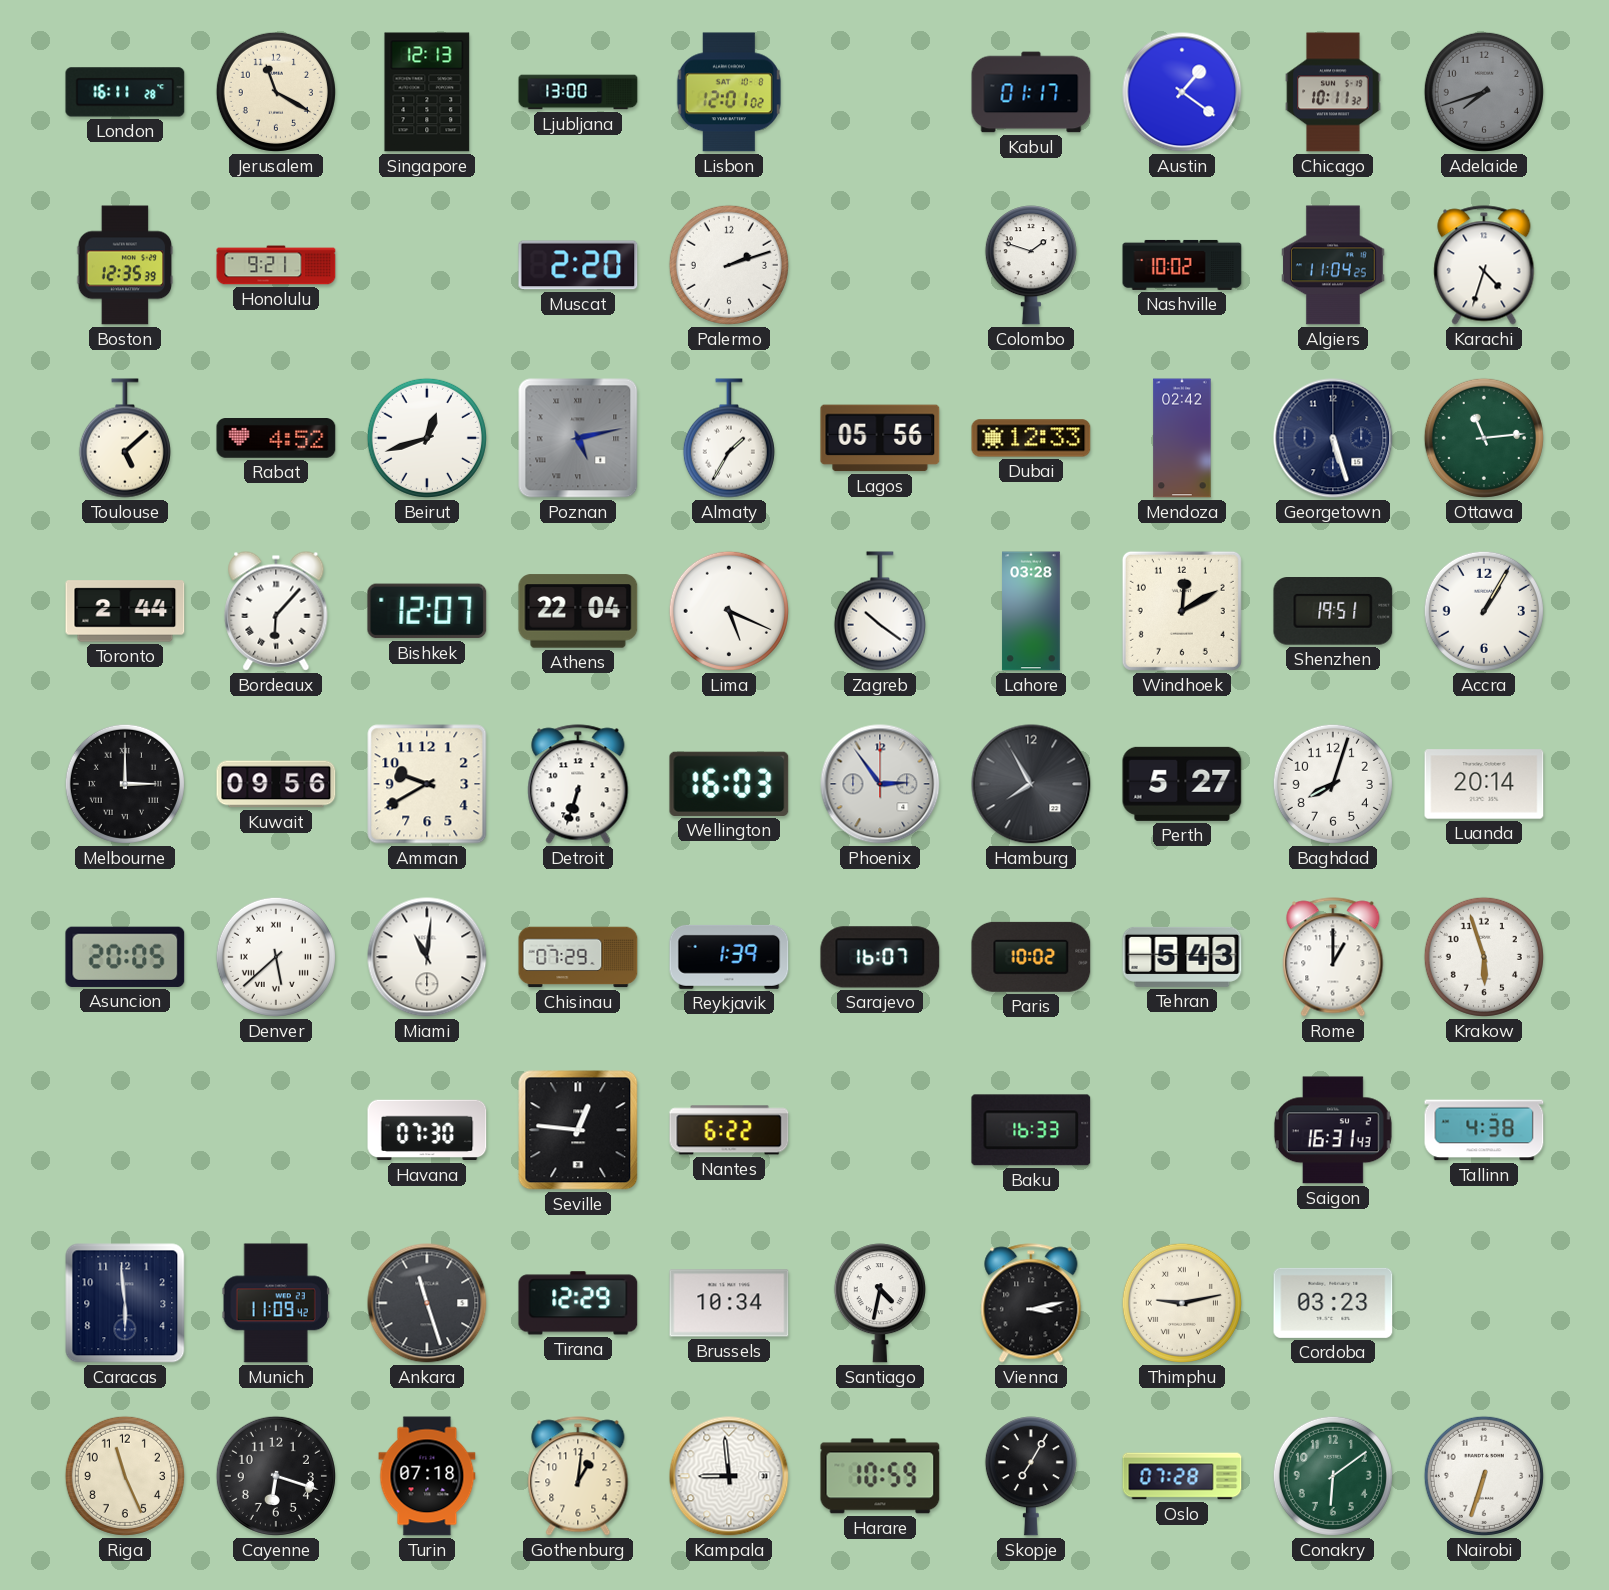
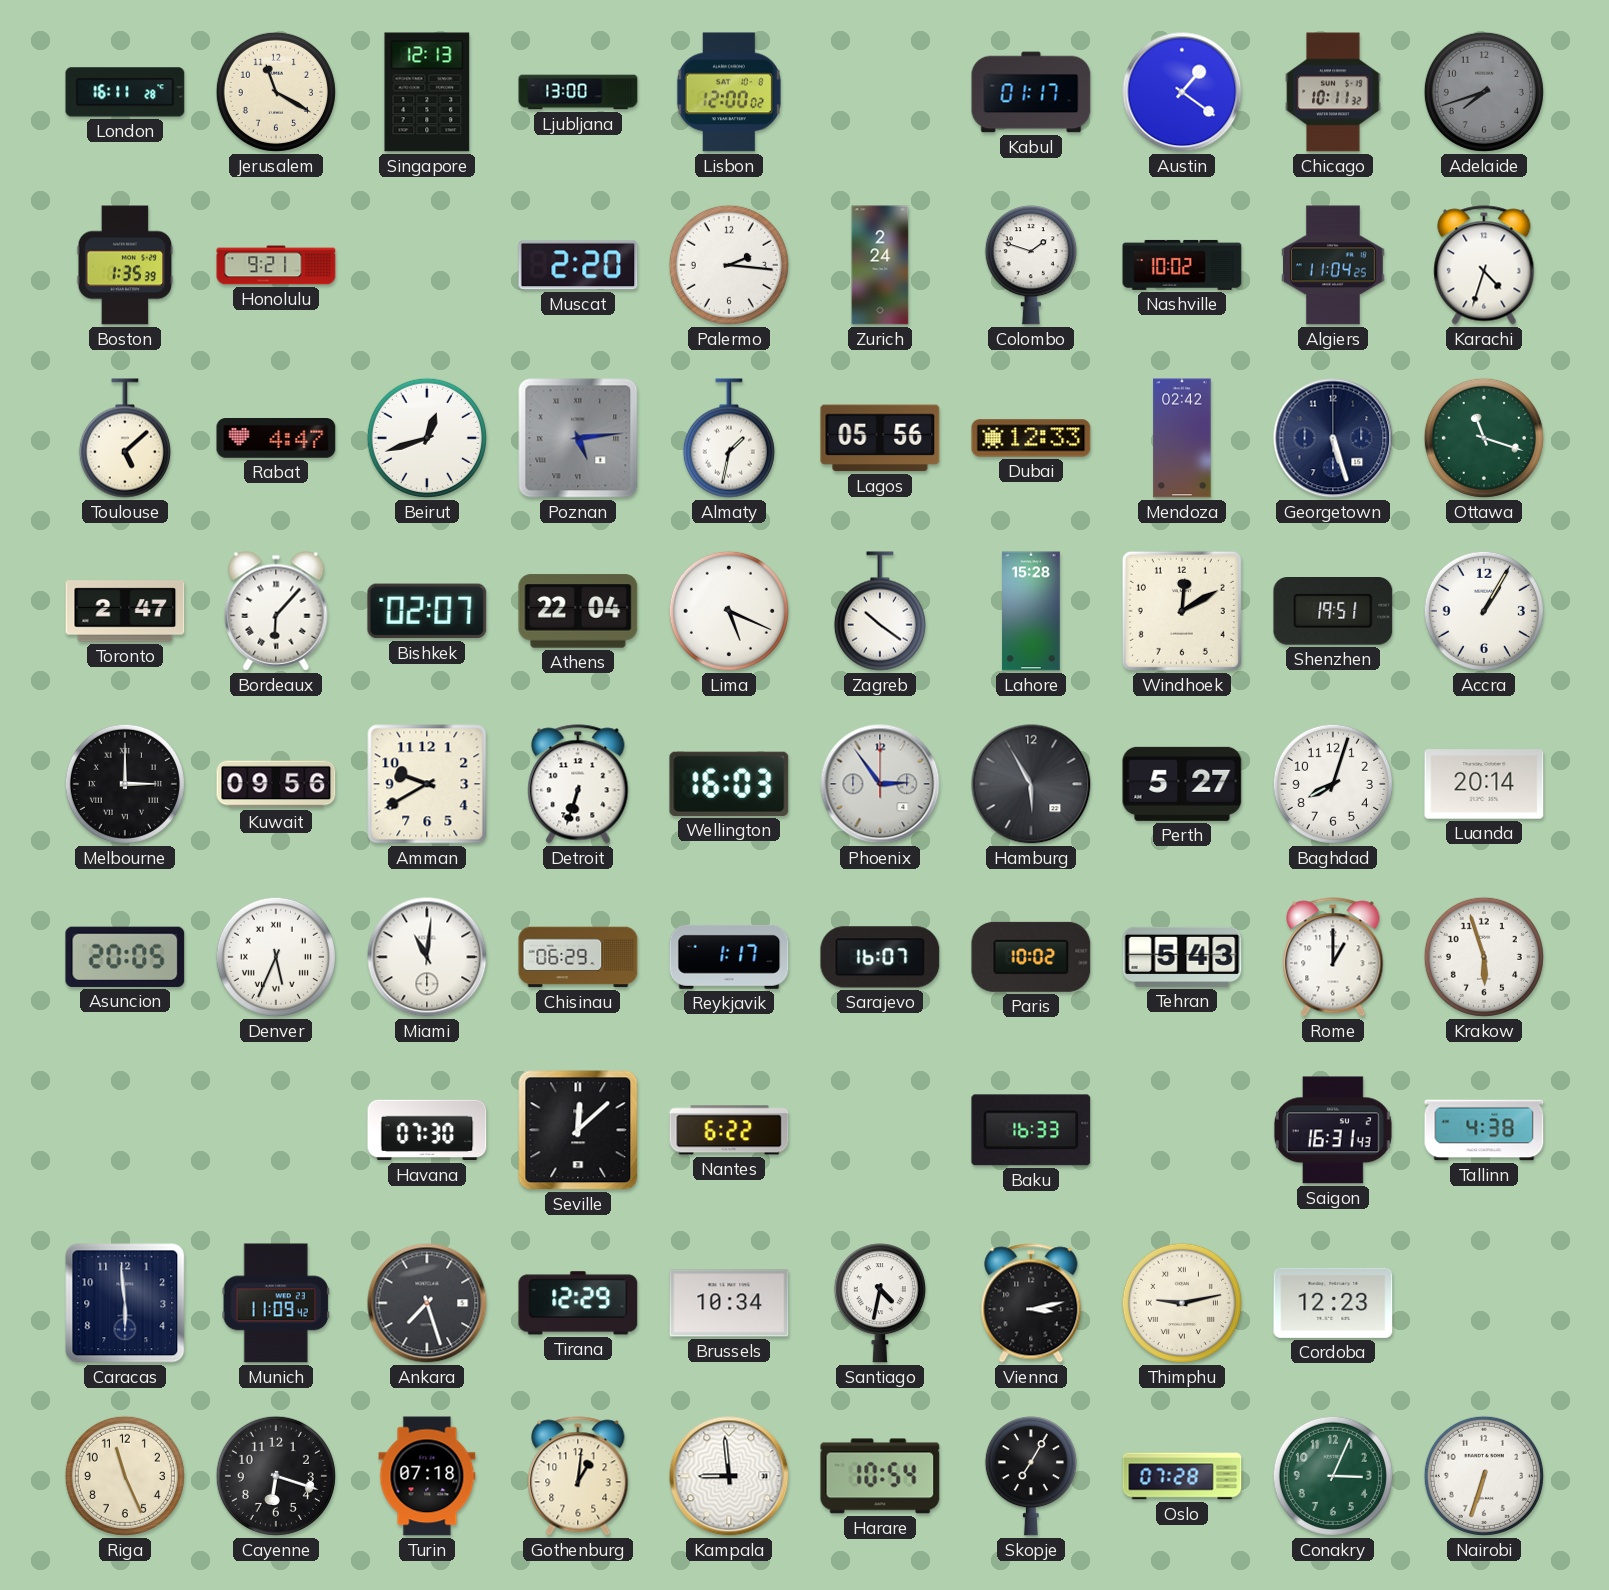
Lisbon: 12:01 -> 12:00
Boston: 12:35 -> 1:35
Palermo: 2:12 -> 2:16
Zurich: none -> 2:24
Rabat: 4:52 -> 4:47
Poznan: 5:13 -> 5:14
Almaty: 1:35 -> 1:32
Ottawa: 11:14 -> 11:18
Toronto: 2:44 -> 2:47
Bishkek: 12:07 -> 02:07
Lahore: 03:28 -> 15:28
Hamburg: 7:55 -> 5:55
Denver: 5:38 -> 5:34
Chisinau: 07:29 -> 06:29
Reykjavik: 1:39 -> 1:17
Seville: 12:46 -> 12:08
Ankara: 11:27 -> 7:27
Cordoba: 03:23 -> 12:23
Harare: 10:59 -> 10:54
Conakry: 6:09 -> 3:04
